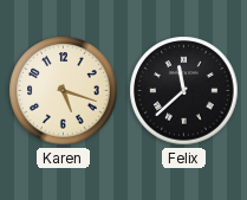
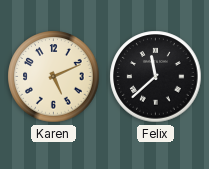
Karen: 5:18 -> 5:11
